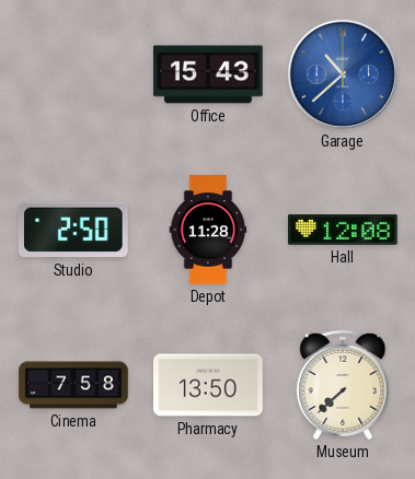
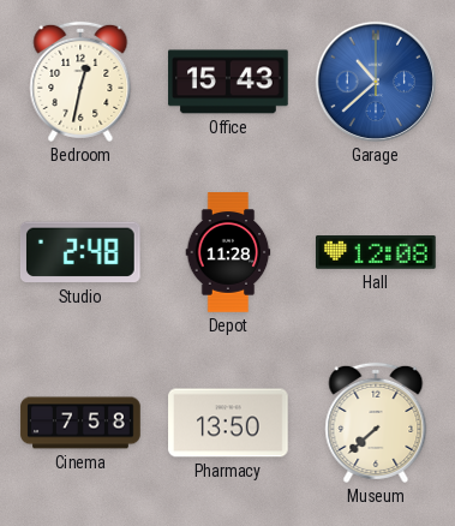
Bedroom: none -> 12:32
Studio: 2:50 -> 2:48
